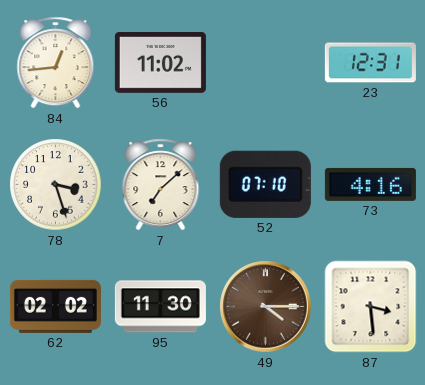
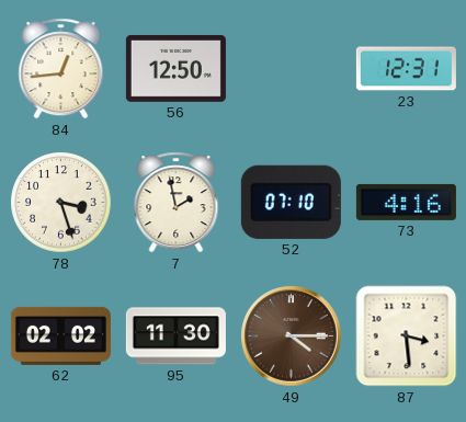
56: 11:02 -> 12:50
7: 7:08 -> 1:58
